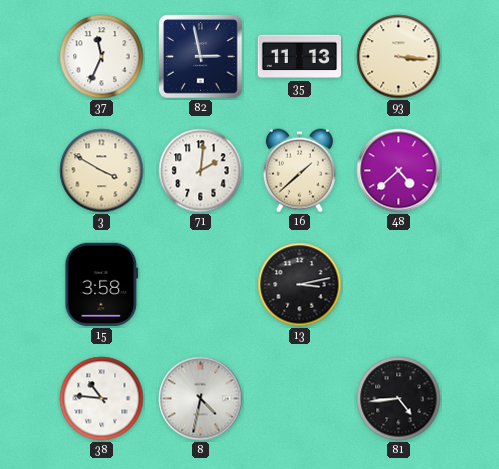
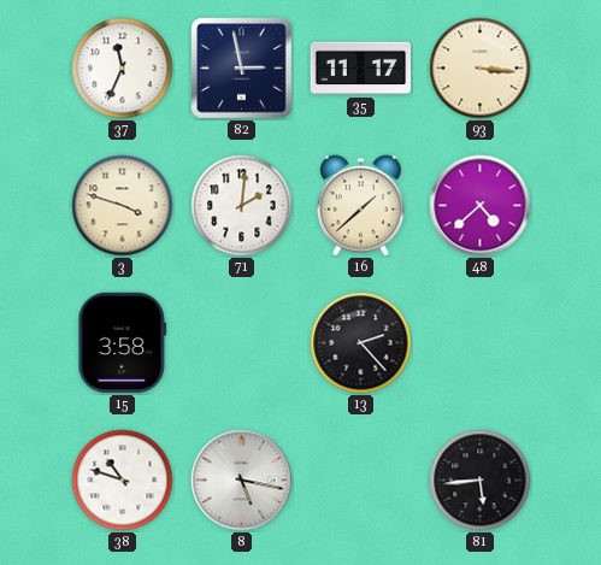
35: 11:13 -> 11:17
3: 3:50 -> 3:48
13: 3:13 -> 2:23
38: 10:46 -> 10:48
8: 4:32 -> 5:17
81: 4:44 -> 5:44
